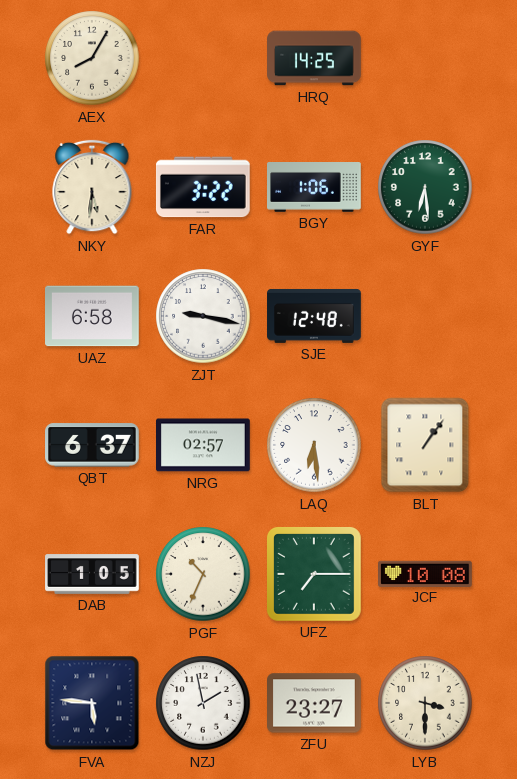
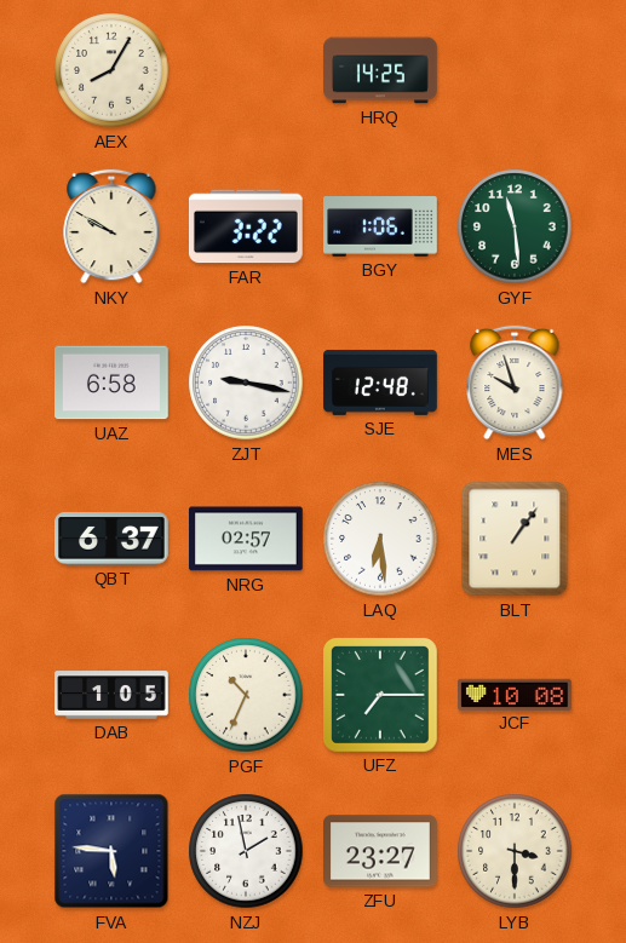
NKY: 5:31 -> 9:50
GYF: 6:29 -> 11:29
MES: none -> 9:57
